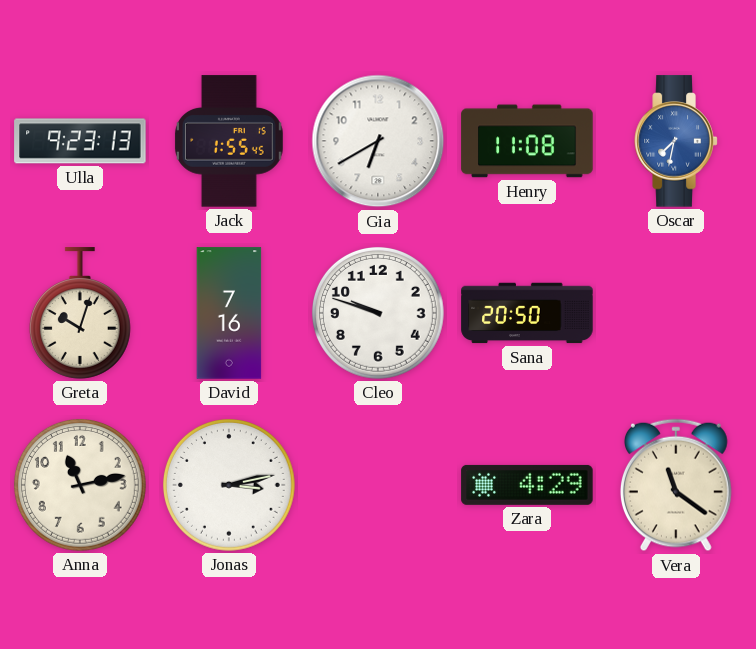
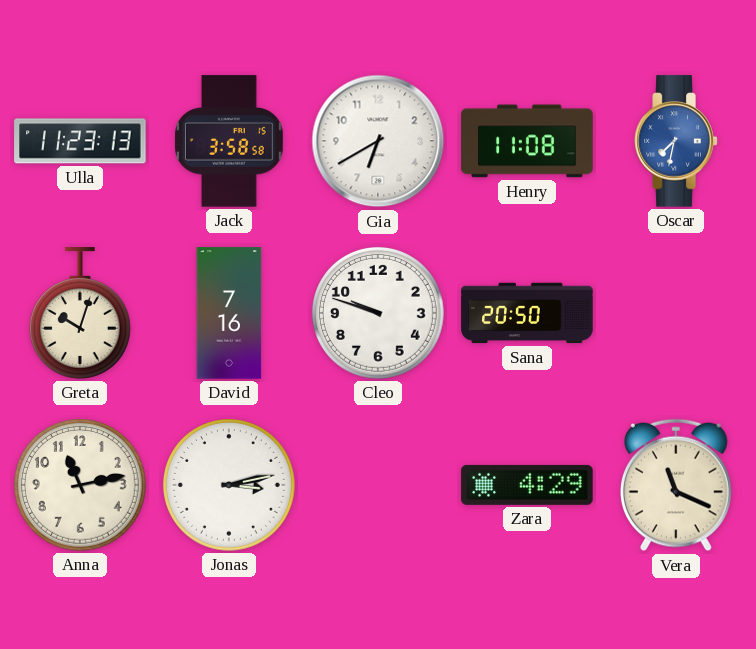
Ulla: 9:23 -> 11:23
Jack: 1:55 -> 3:58
Vera: 11:21 -> 11:19
